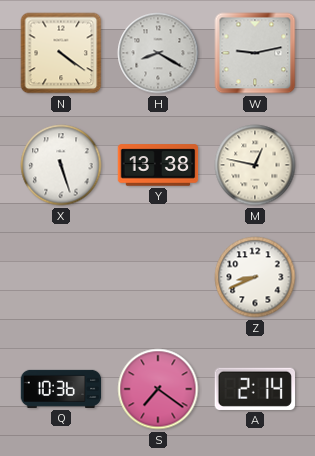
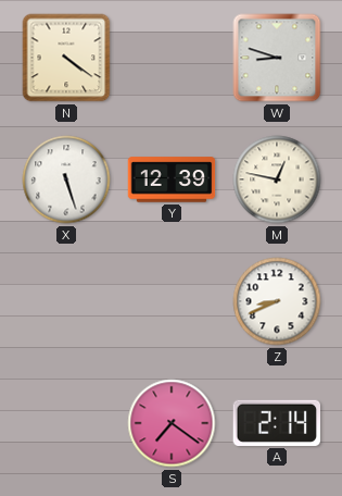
H: 8:20 -> none
W: 9:13 -> 8:48
Y: 13:38 -> 12:39
Q: 10:36 -> none
